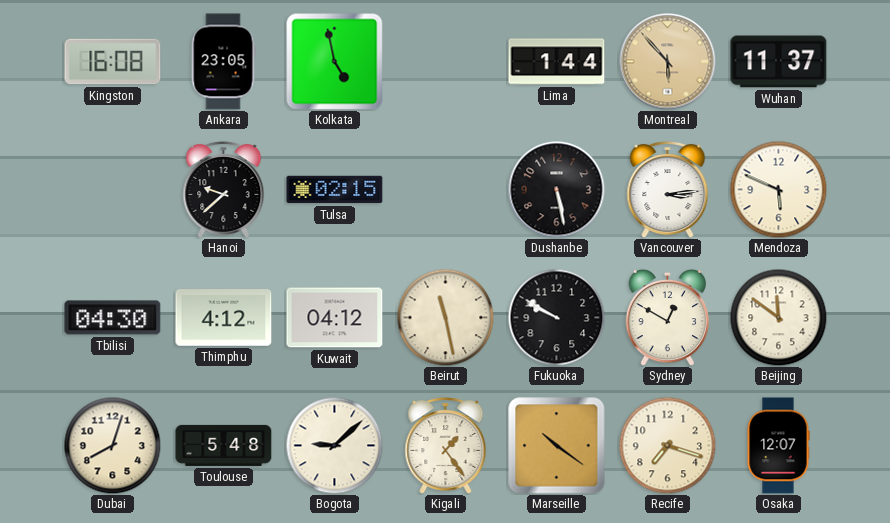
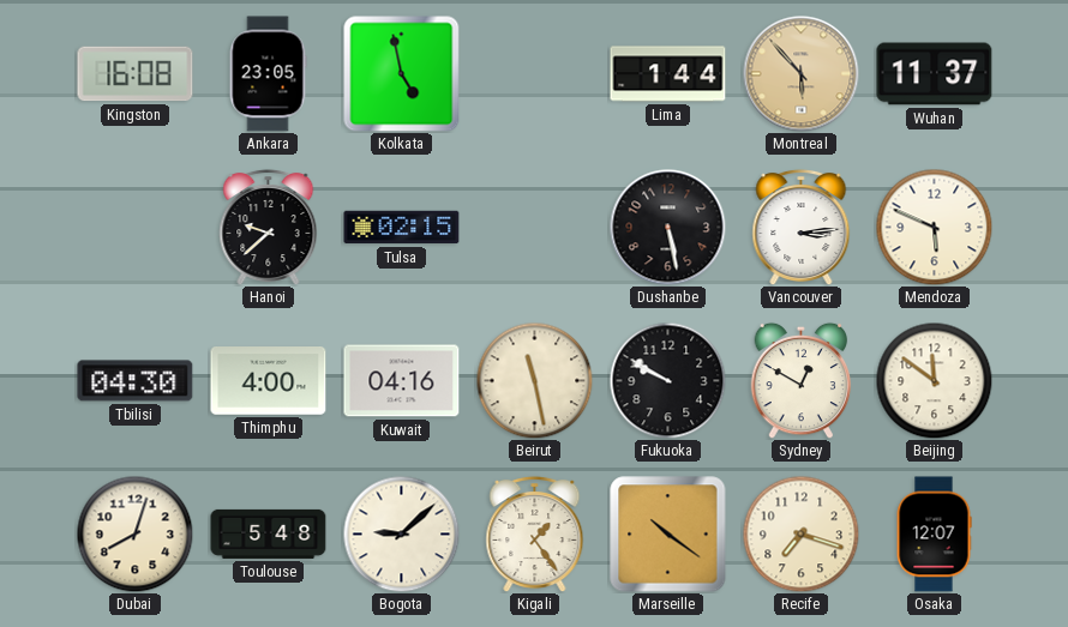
Thimphu: 4:12 -> 4:00
Kuwait: 04:12 -> 04:16
